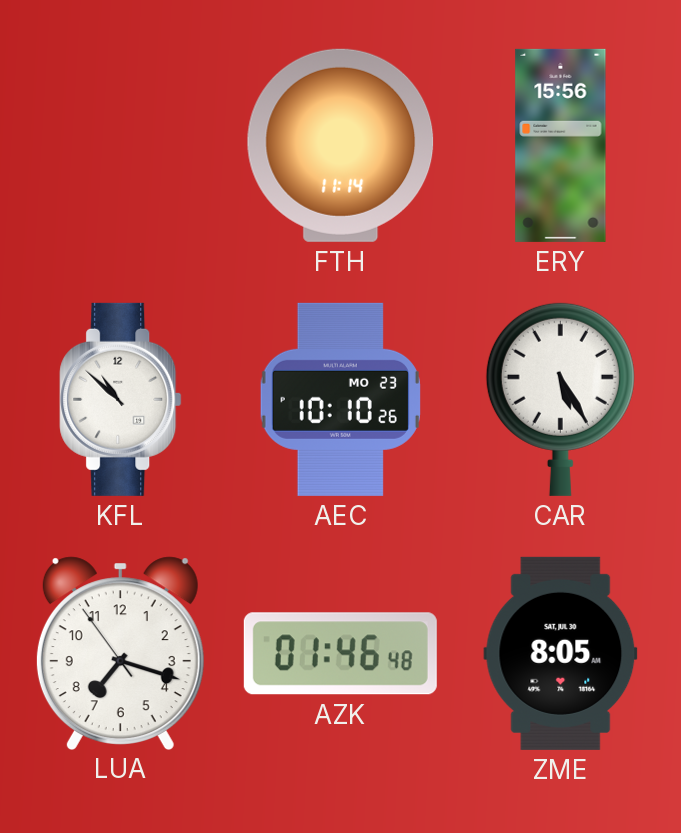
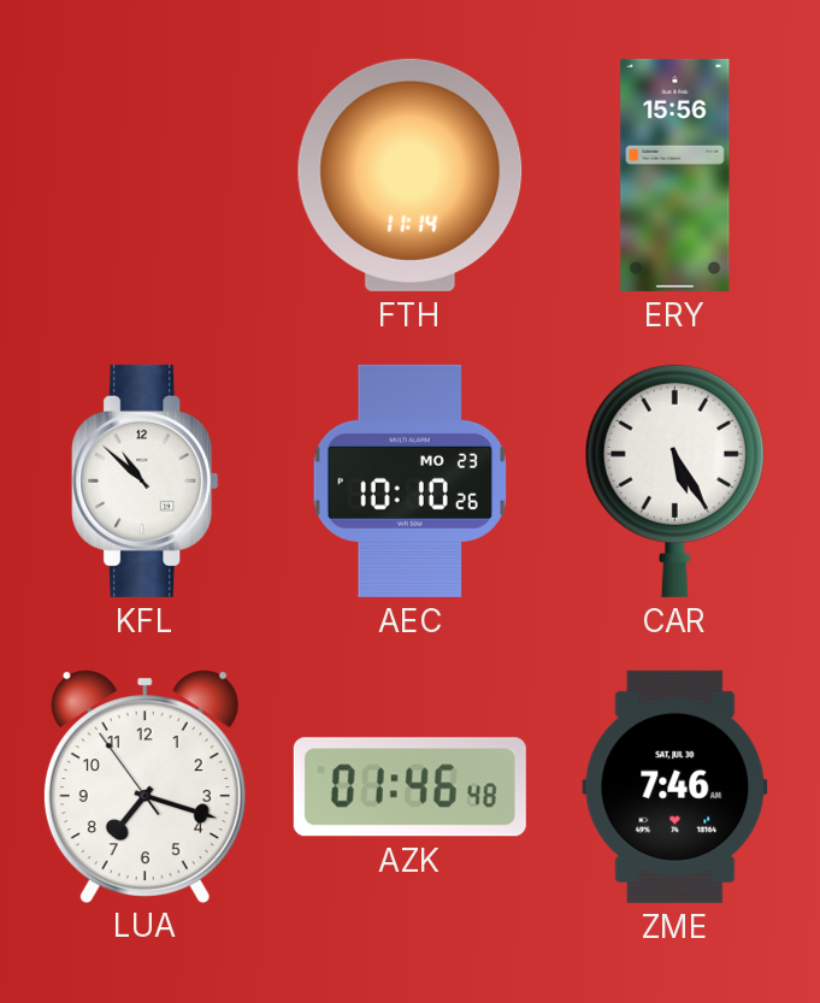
ZME: 8:05 -> 7:46
